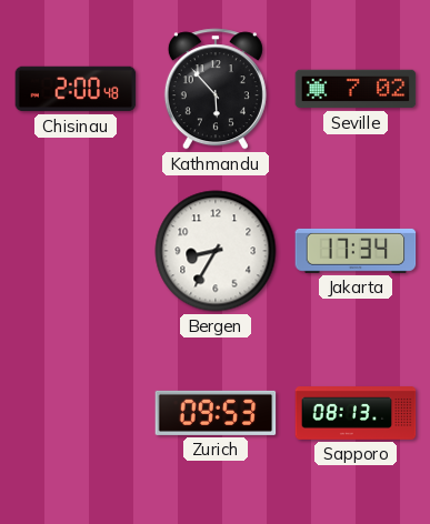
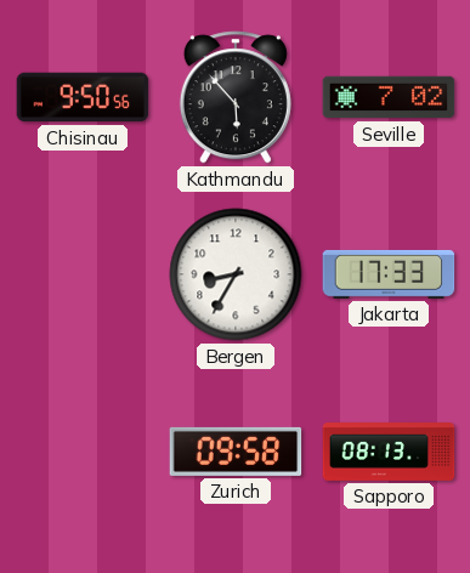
Chisinau: 2:00 -> 9:50
Jakarta: 17:34 -> 17:33
Zurich: 09:53 -> 09:58
